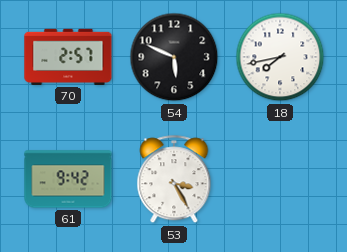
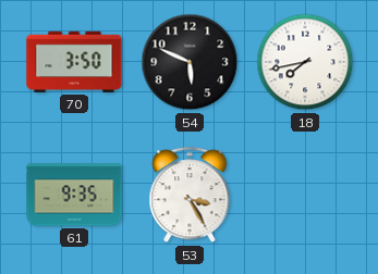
70: 2:57 -> 3:50
61: 9:42 -> 9:35
